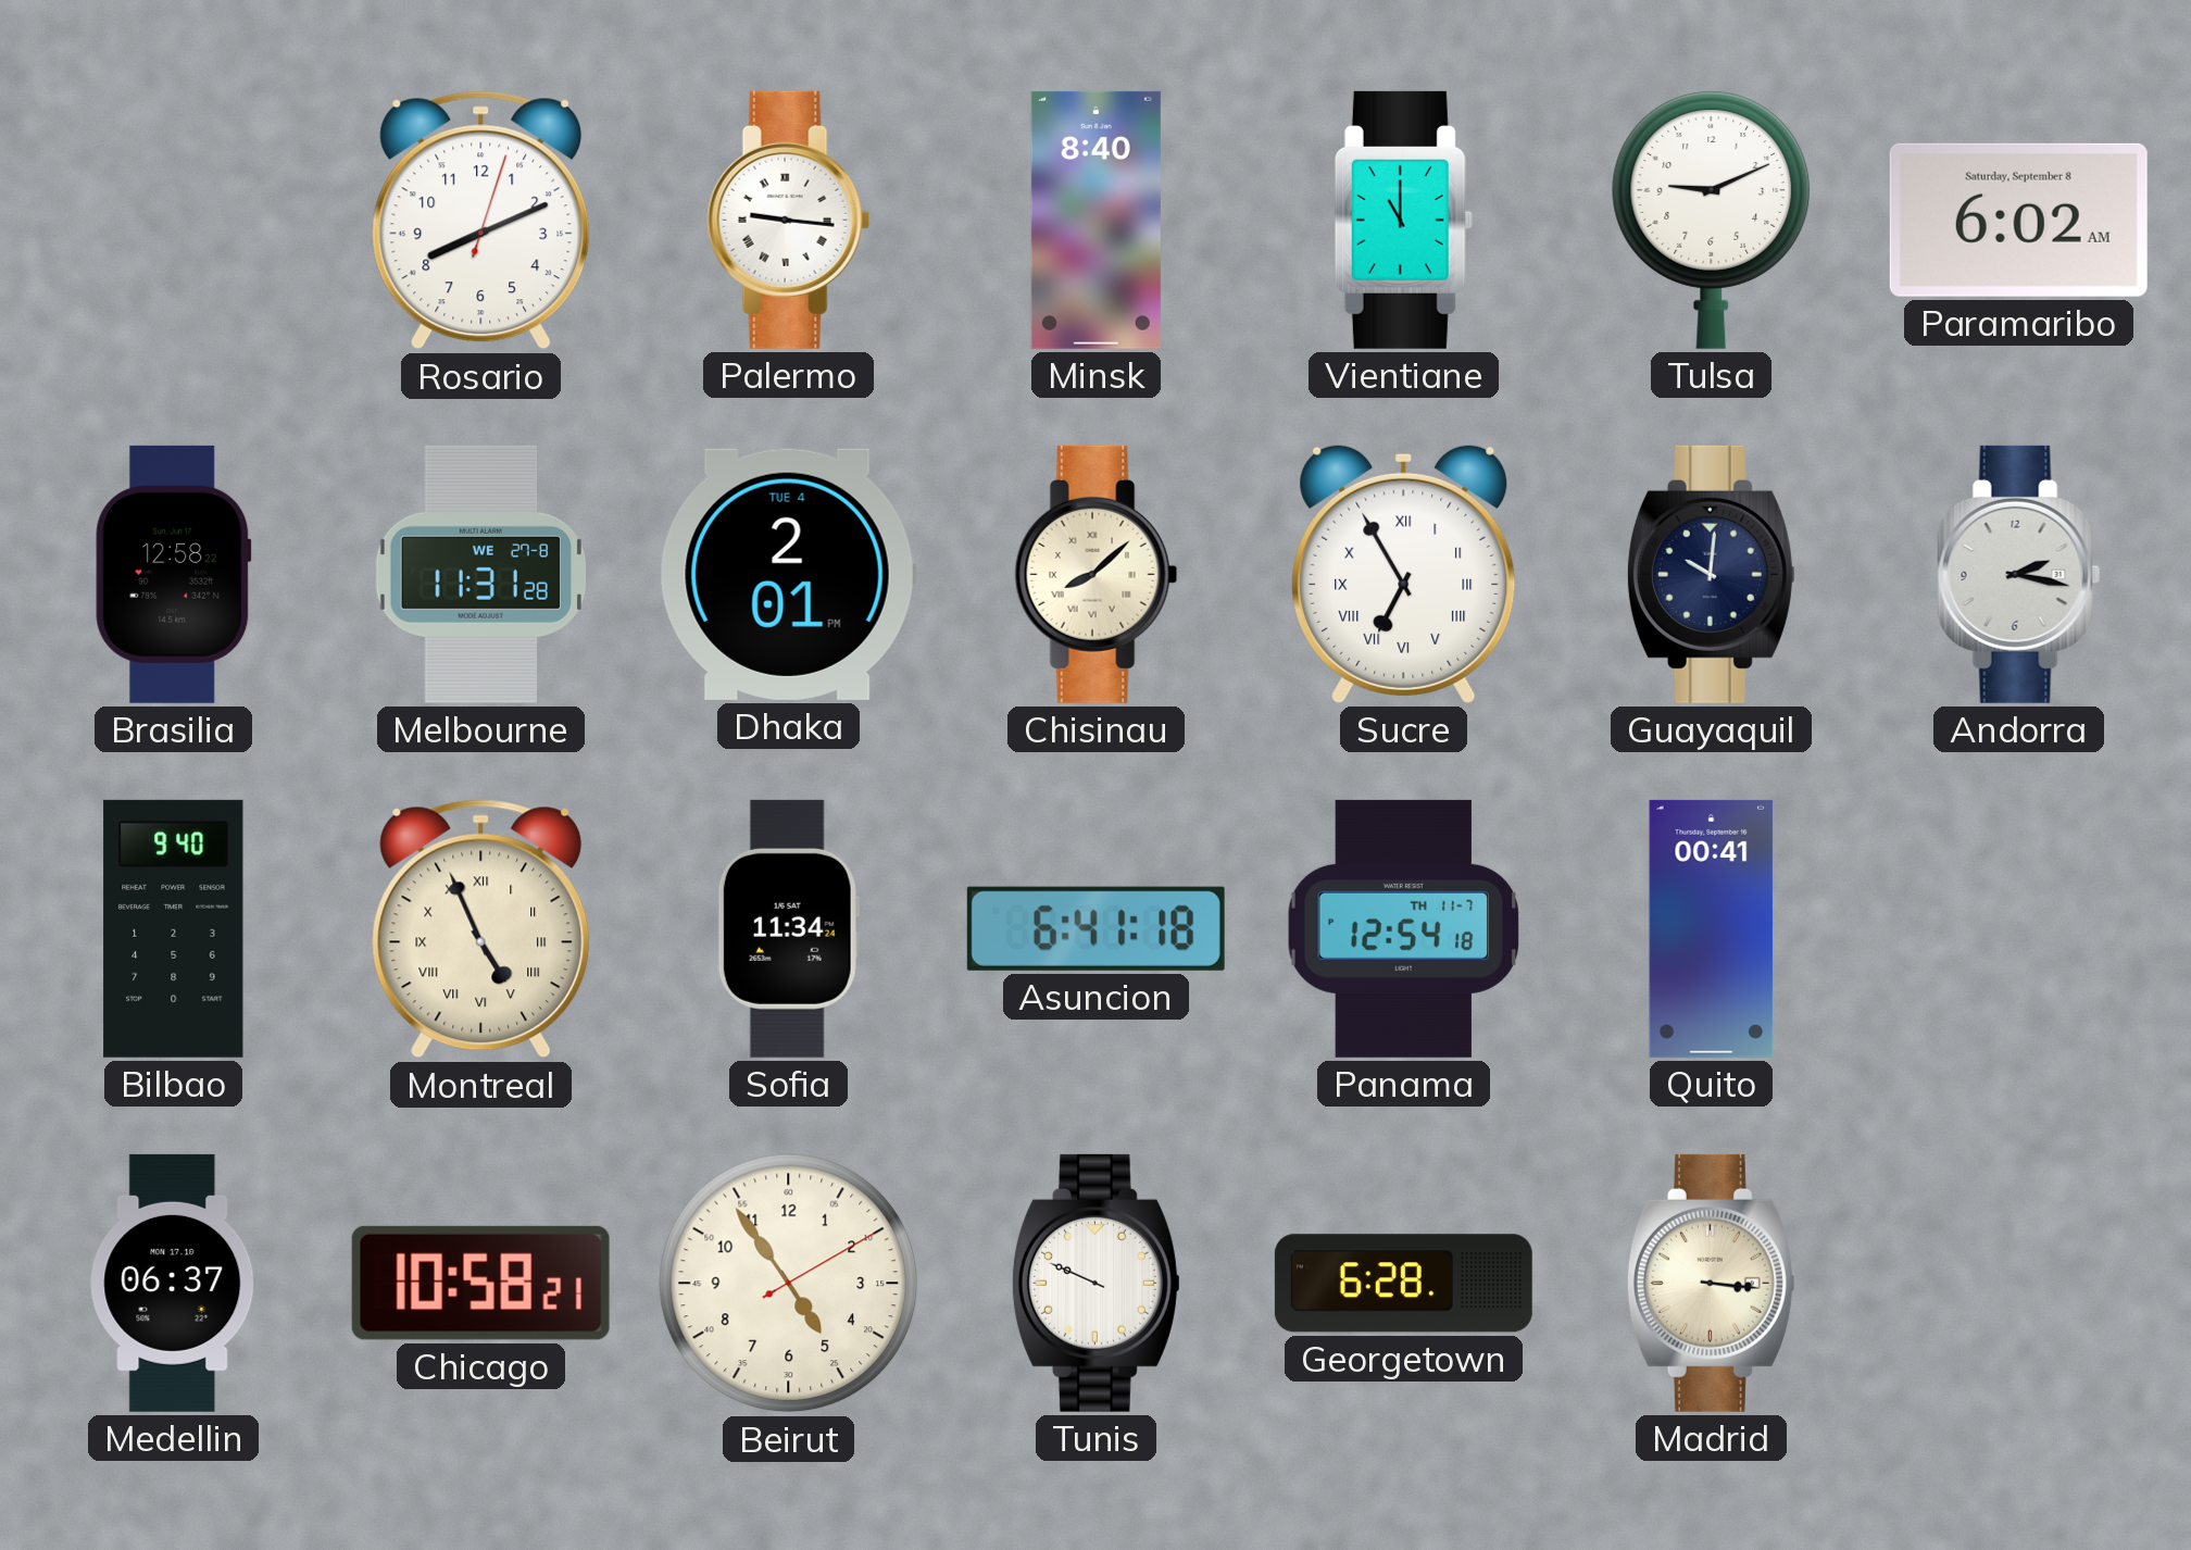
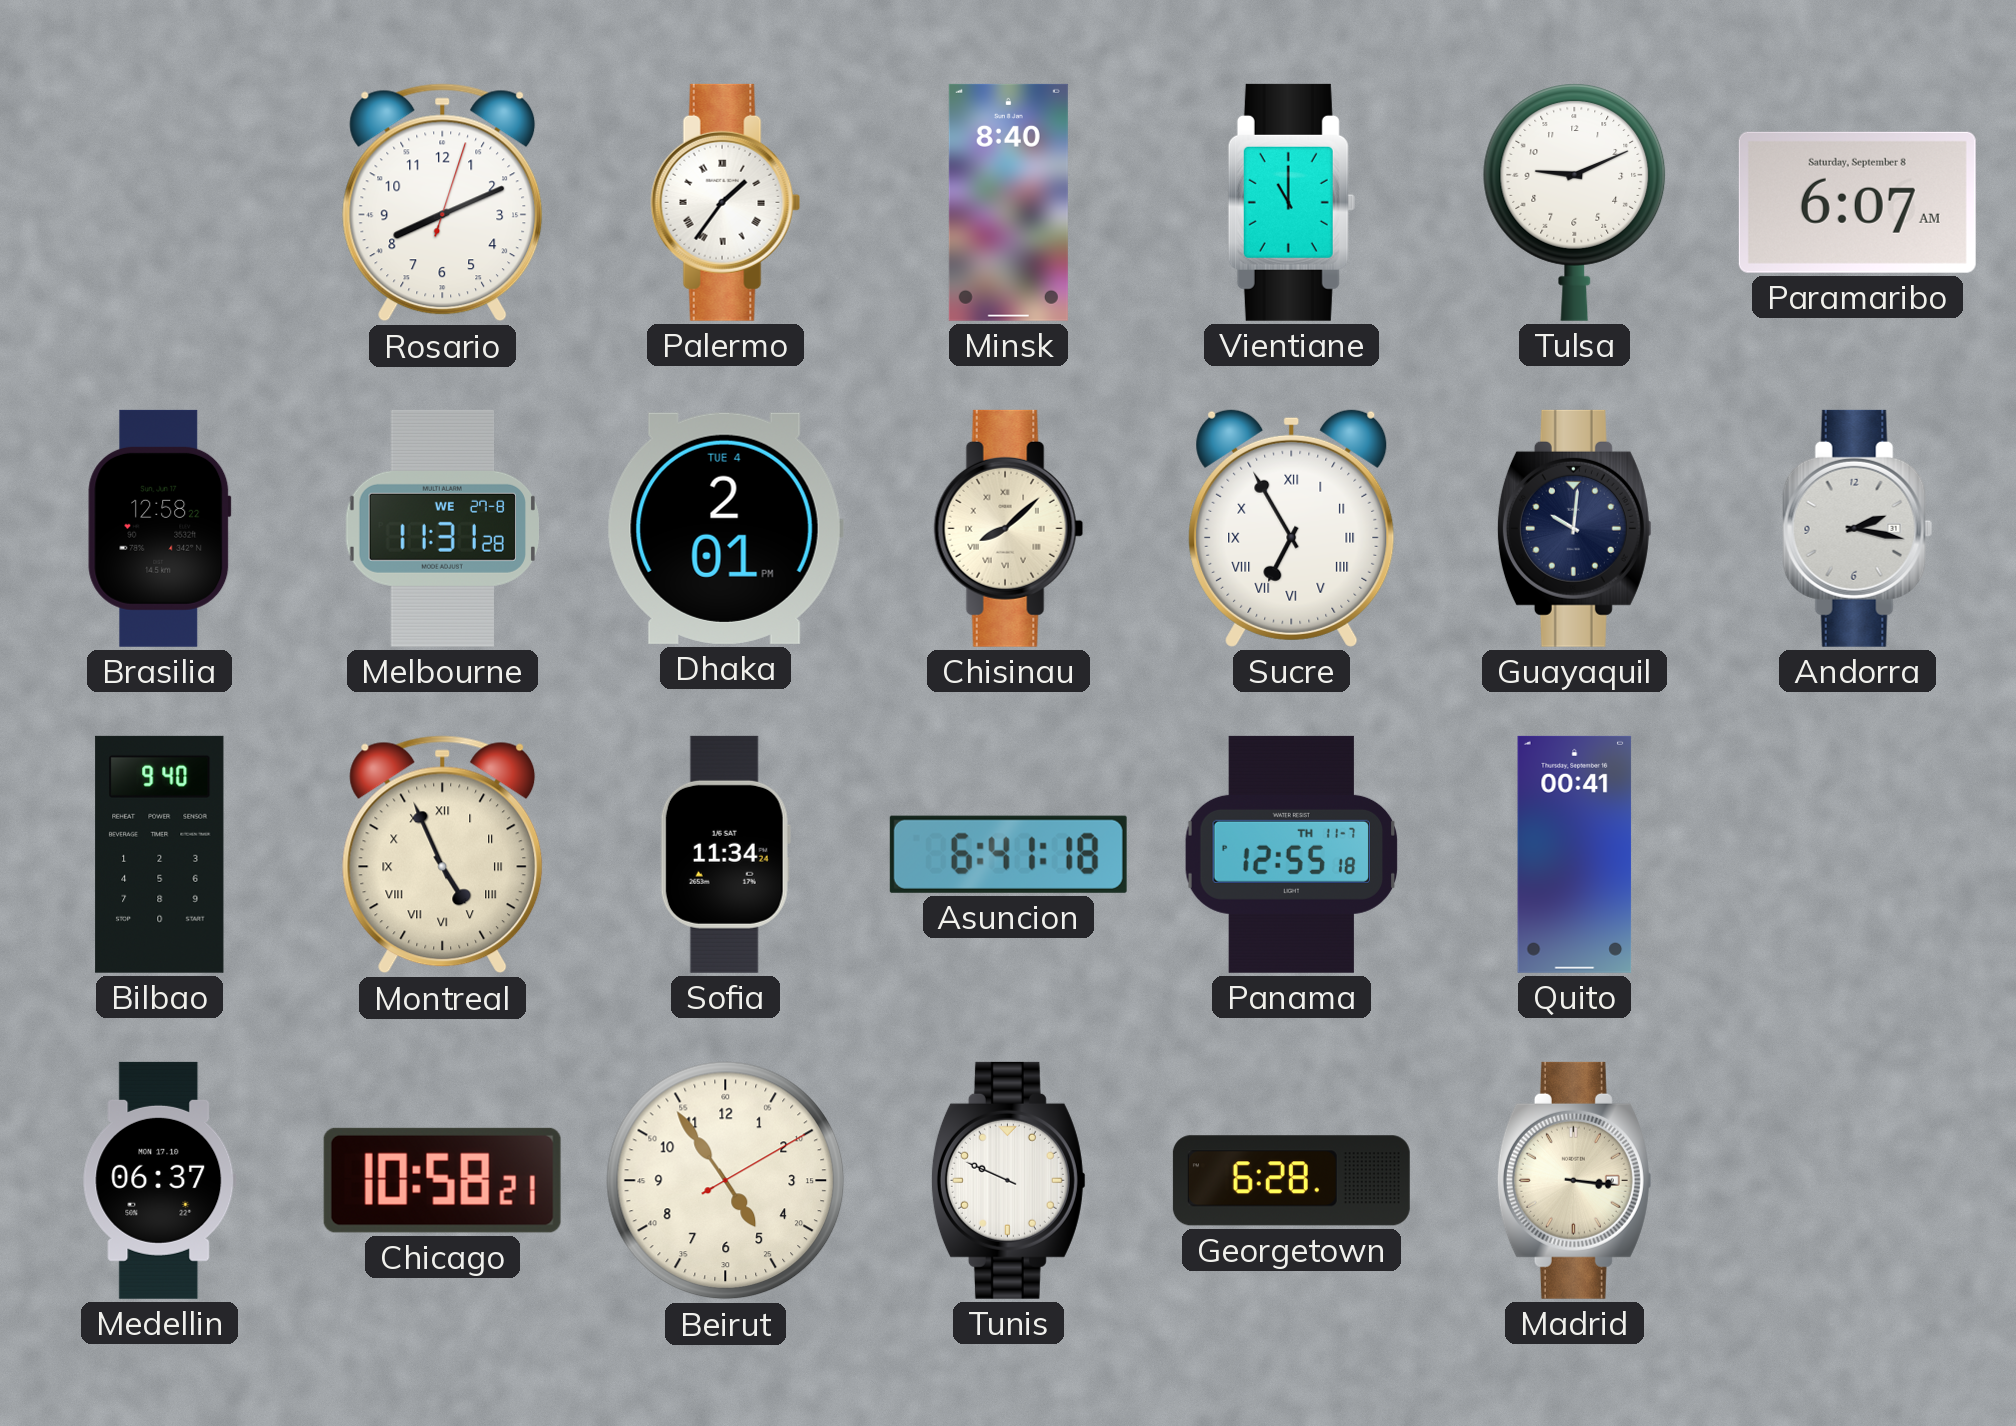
Palermo: 9:16 -> 1:36
Paramaribo: 6:02 -> 6:07
Panama: 12:54 -> 12:55
